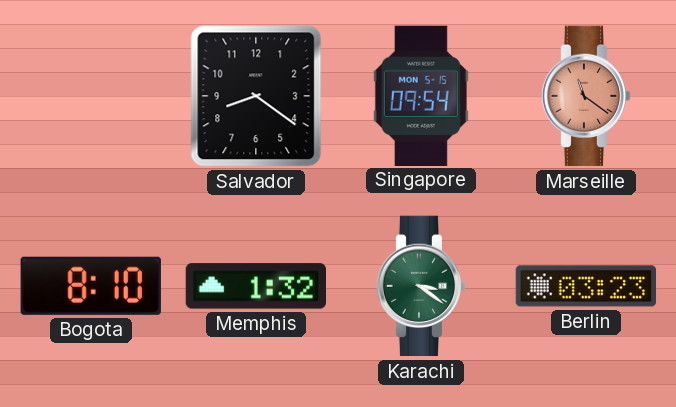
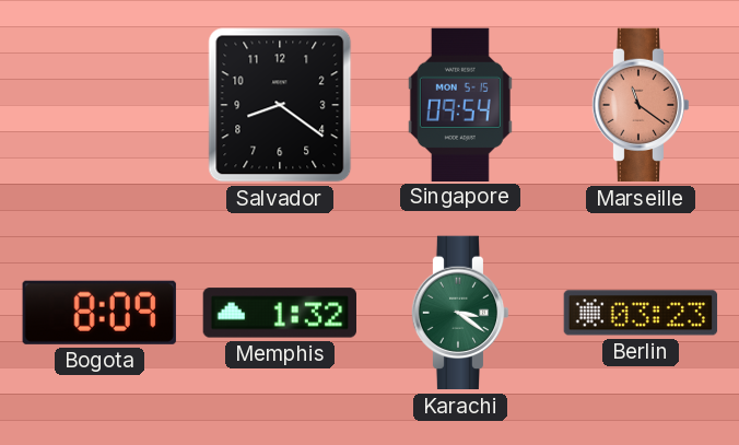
Bogota: 8:10 -> 8:09
